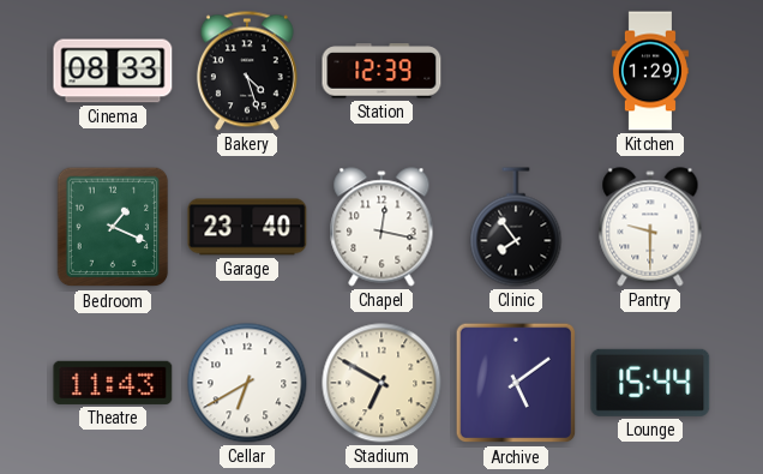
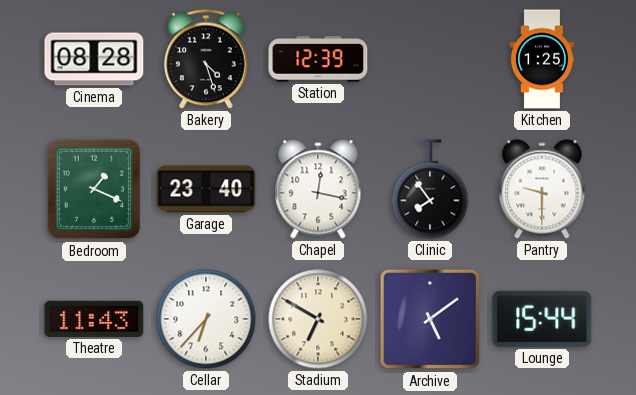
Cinema: 08:33 -> 08:28
Kitchen: 1:29 -> 1:25
Cellar: 6:40 -> 6:37
